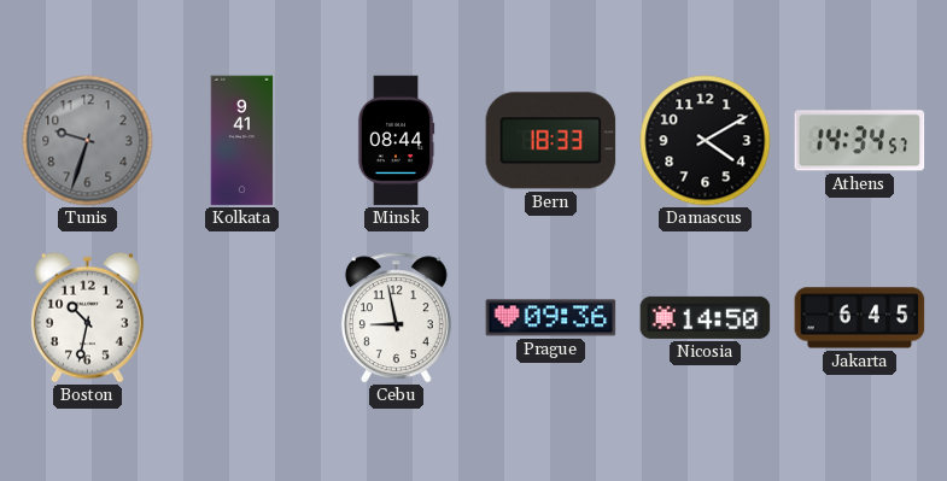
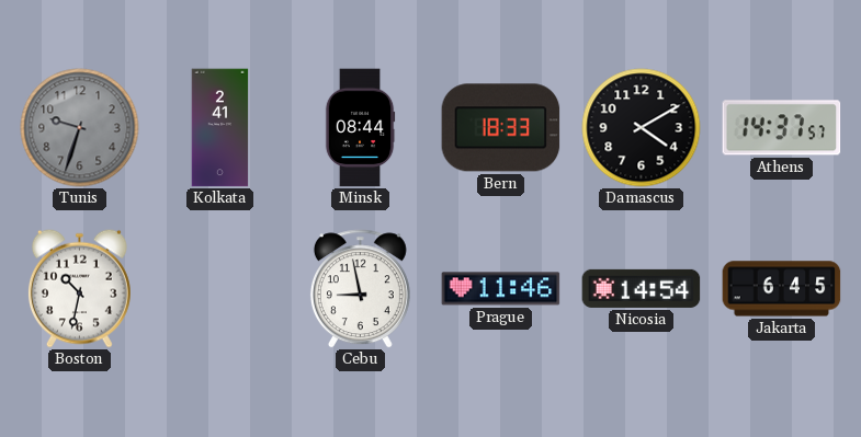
Kolkata: 9:41 -> 2:41
Athens: 14:34 -> 14:37
Prague: 09:36 -> 11:46
Nicosia: 14:50 -> 14:54
